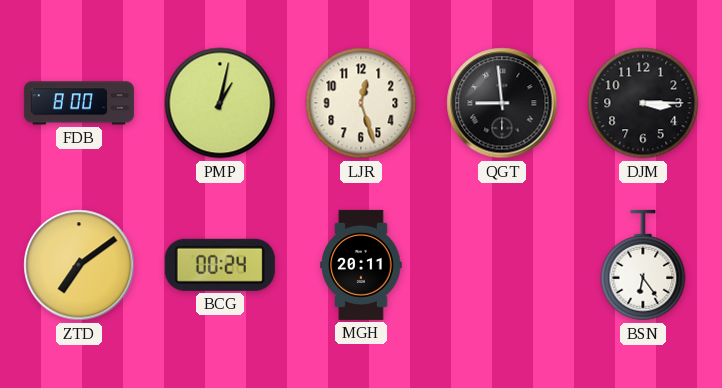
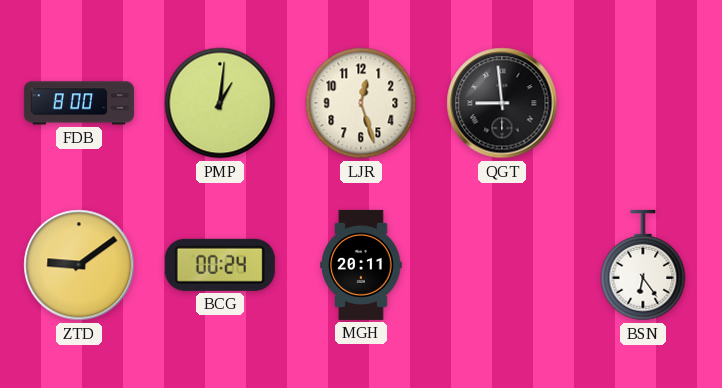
PMP: 1:02 -> 1:01
DJM: 3:15 -> none
ZTD: 7:09 -> 9:09
